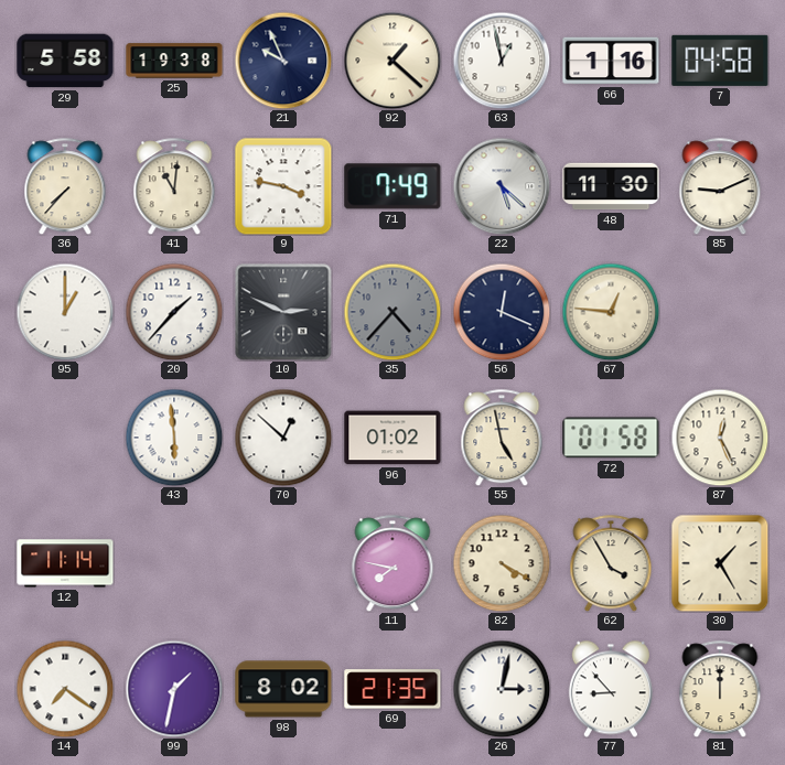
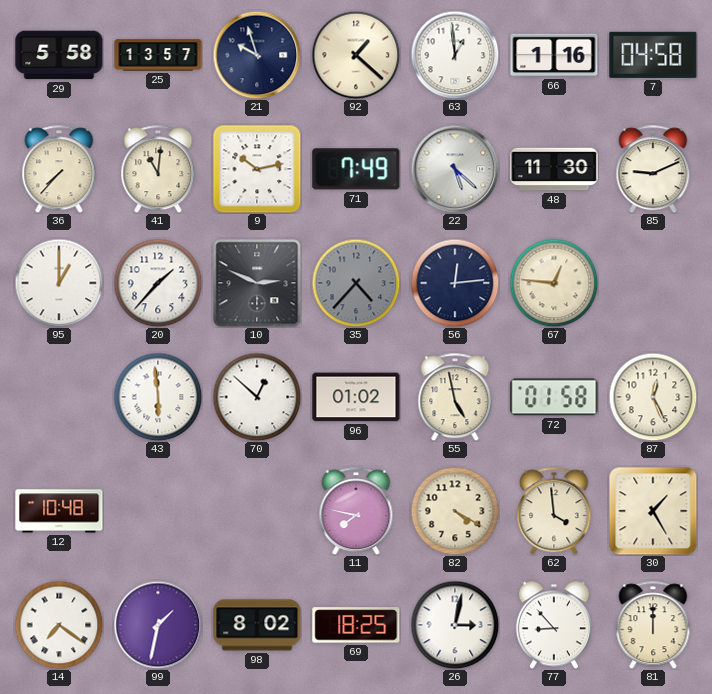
25: 19:38 -> 13:57
21: 9:56 -> 9:57
63: 12:58 -> 12:59
9: 3:47 -> 10:13
56: 12:19 -> 12:14
12: 11:14 -> 10:48
62: 3:55 -> 3:59
69: 21:35 -> 18:25
